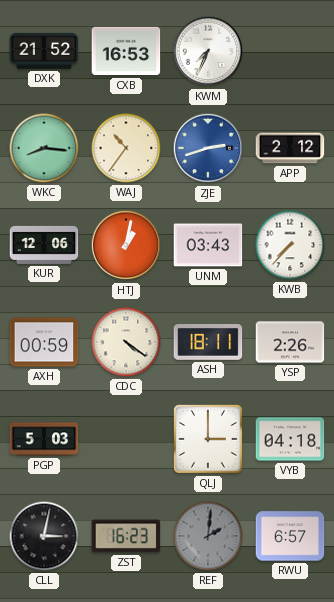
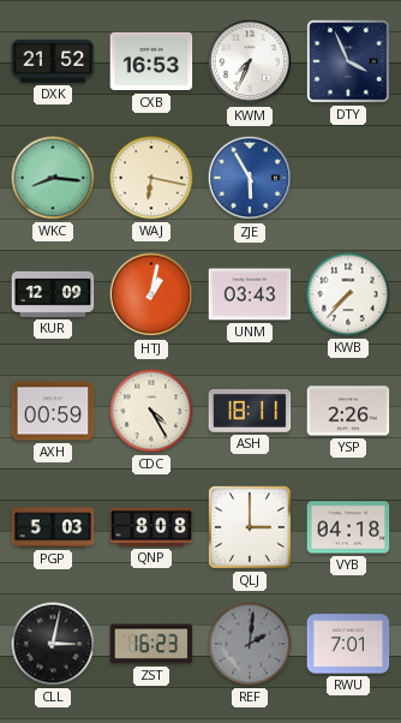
DTY: none -> 3:56
WAJ: 10:36 -> 6:17
ZJE: 2:42 -> 5:55
APP: 2:12 -> none
KUR: 12:06 -> 12:09
CDC: 4:21 -> 4:25
QNP: none -> 8:08
RWU: 6:57 -> 7:01
